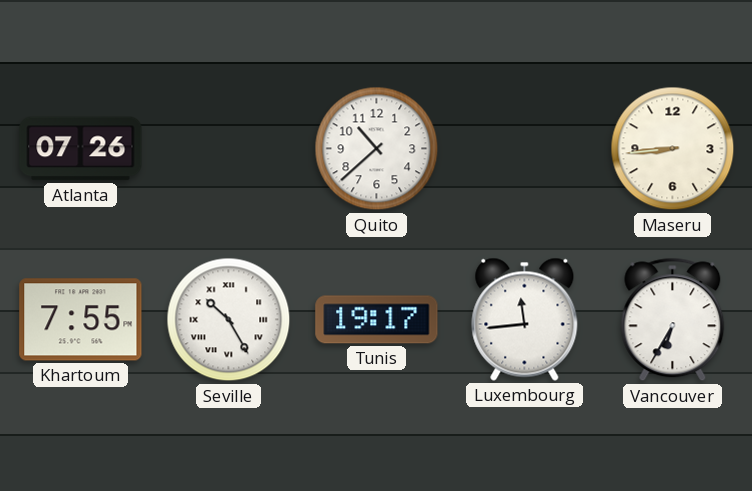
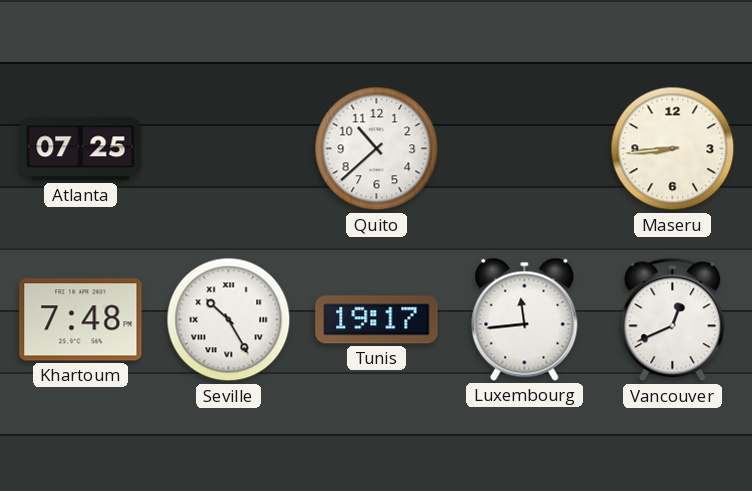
Atlanta: 07:26 -> 07:25
Khartoum: 7:55 -> 7:48
Vancouver: 6:35 -> 12:41
